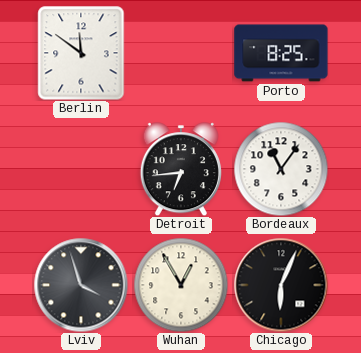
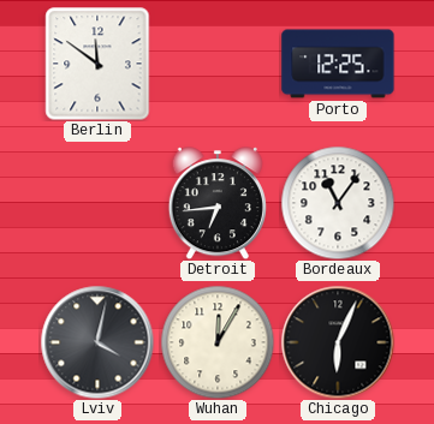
Porto: 8:25 -> 12:25
Lviv: 3:57 -> 4:02
Wuhan: 12:55 -> 12:05
